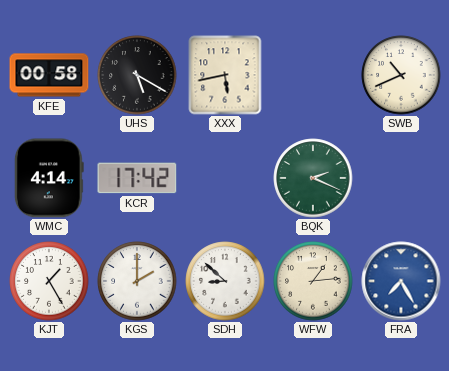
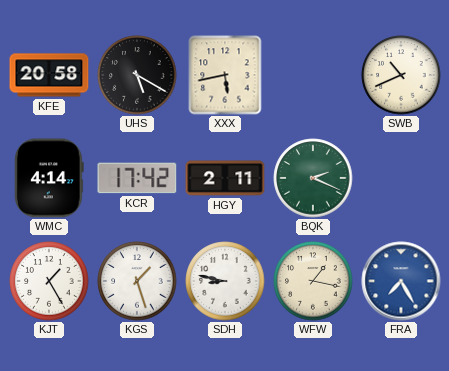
KFE: 00:58 -> 20:58
HGY: none -> 2:11
KGS: 2:00 -> 1:27
SDH: 8:52 -> 8:47
WFW: 1:14 -> 1:17
